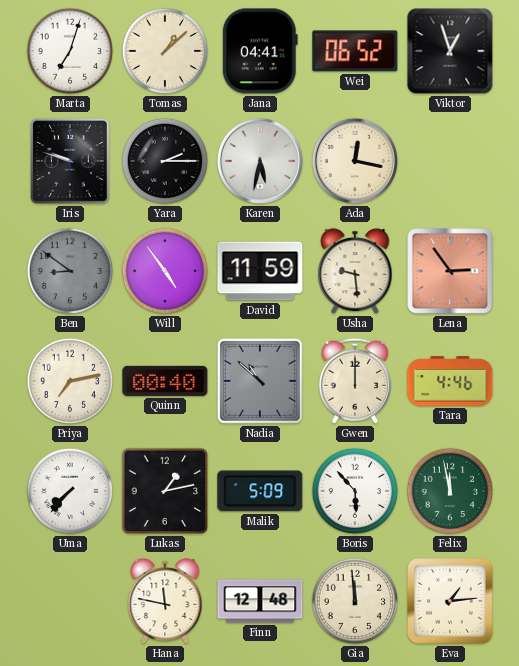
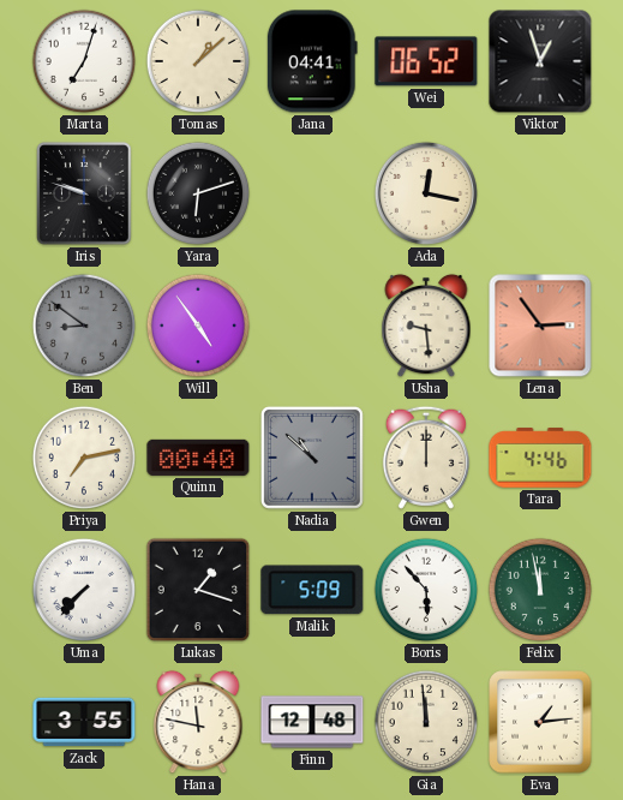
Yara: 2:15 -> 6:12
Karen: 5:32 -> none
David: 11:59 -> none
Lukas: 1:13 -> 1:18
Zack: none -> 3:55
